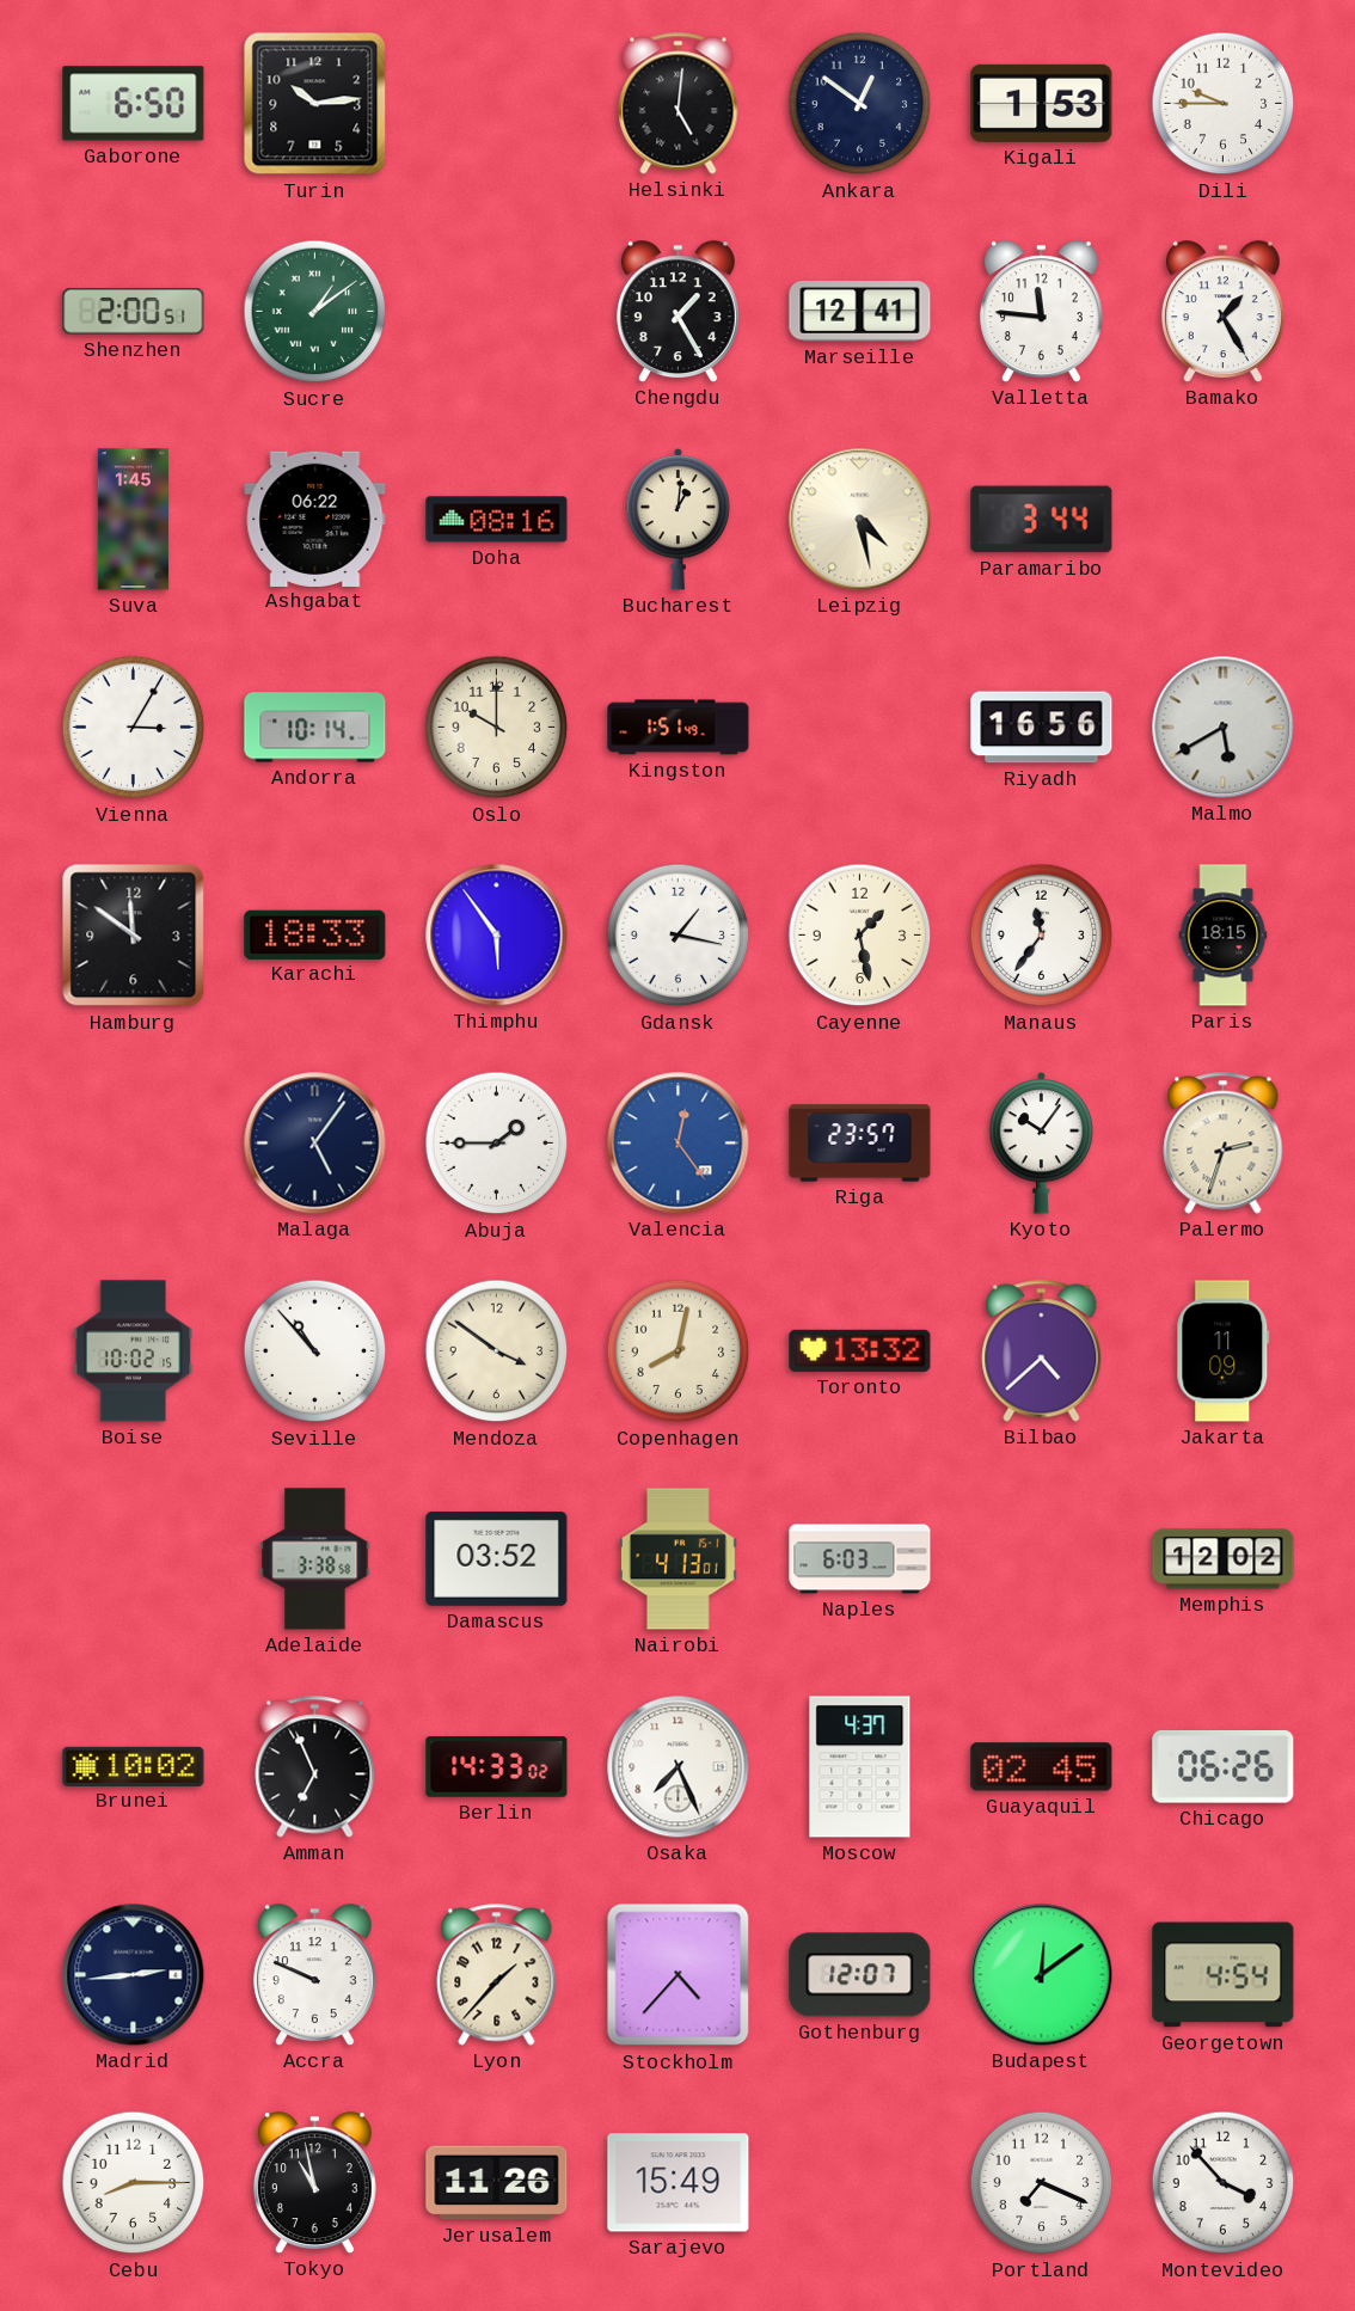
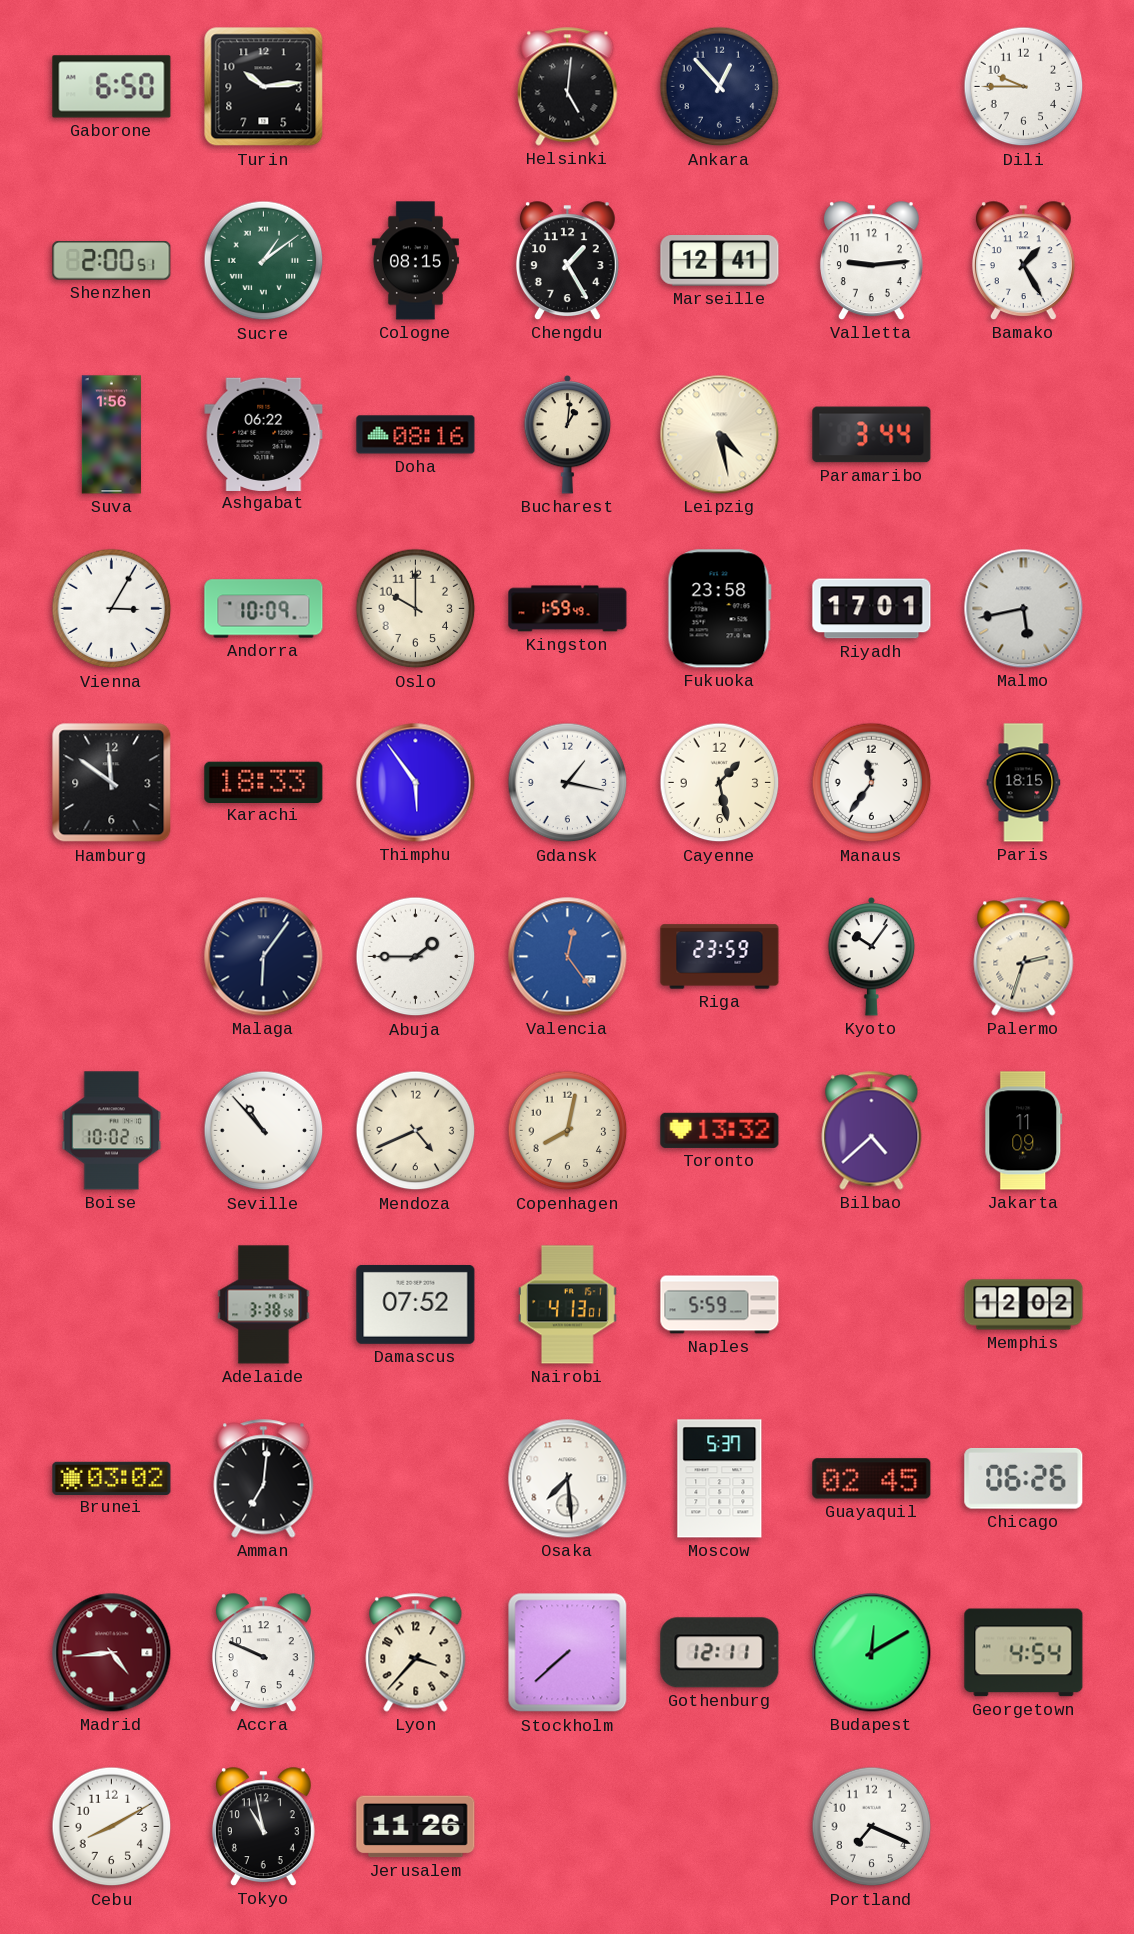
Ankara: 12:51 -> 12:53
Kigali: 1:53 -> none
Cologne: none -> 08:15
Valletta: 11:46 -> 9:14
Suva: 1:45 -> 1:56
Andorra: 10:14 -> 10:09
Kingston: 1:51 -> 1:59
Fukuoka: none -> 23:58
Riyadh: 16:56 -> 17:01
Malmo: 5:40 -> 5:43
Malaga: 5:06 -> 6:06
Riga: 23:57 -> 23:59
Mendoza: 3:51 -> 4:41
Damascus: 03:52 -> 07:52
Naples: 6:03 -> 5:59
Brunei: 10:02 -> 03:02
Amman: 6:56 -> 7:01
Berlin: 14:33 -> none
Osaka: 7:26 -> 7:29
Moscow: 4:37 -> 5:37
Madrid: 2:44 -> 4:44
Madrid dial: navy -> burgundy
Lyon: 1:37 -> 3:37
Stockholm: 4:37 -> 7:38
Gothenburg: 12:07 -> 12:11
Budapest: 12:09 -> 12:10
Cebu: 8:15 -> 8:10
Sarajevo: 15:49 -> none
Montevideo: 3:53 -> none
